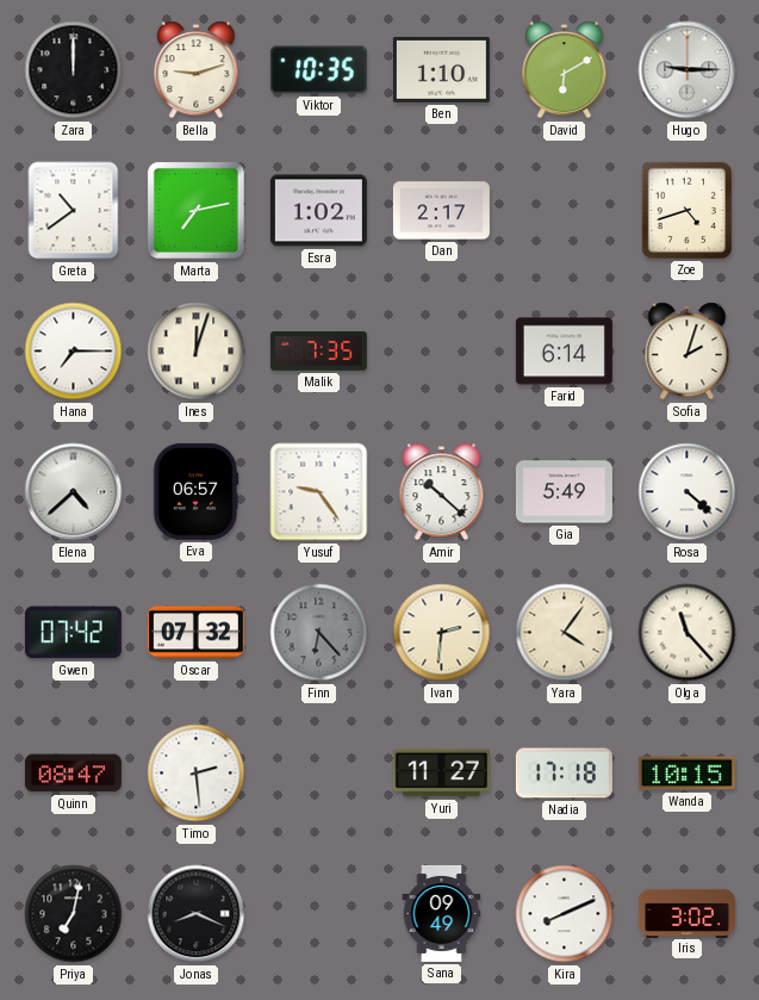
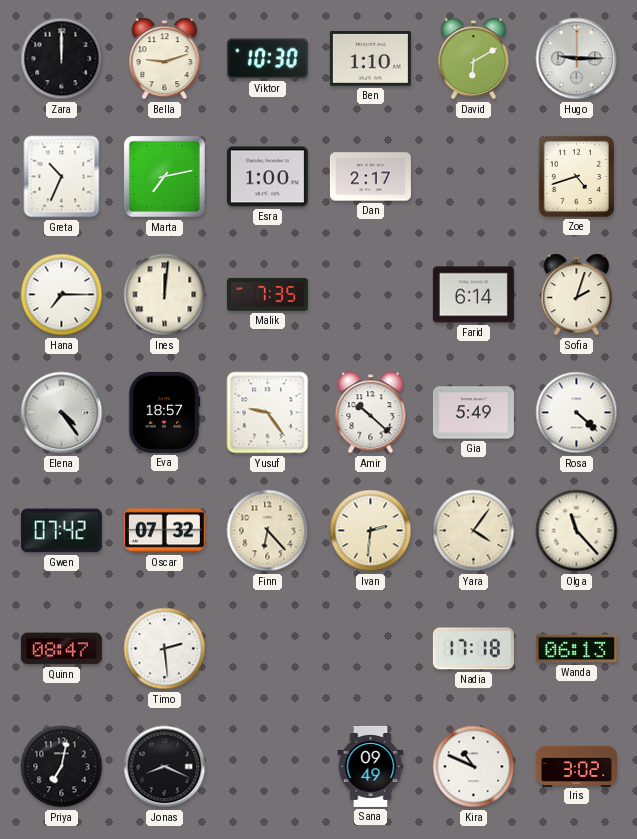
Viktor: 10:35 -> 10:30
Greta: 10:39 -> 10:34
Esra: 1:02 -> 1:00
Ines: 12:03 -> 12:01
Elena: 4:38 -> 4:24
Eva: 06:57 -> 18:57
Finn dial: grey -> cream
Yuri: 11:27 -> none
Wanda: 10:15 -> 06:13
Kira: 8:11 -> 10:49
